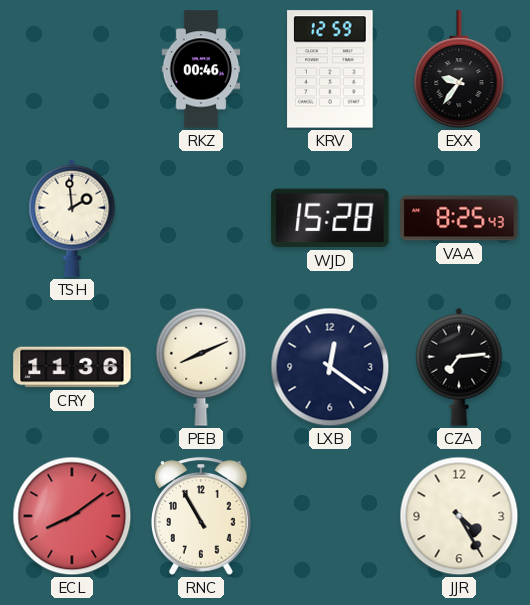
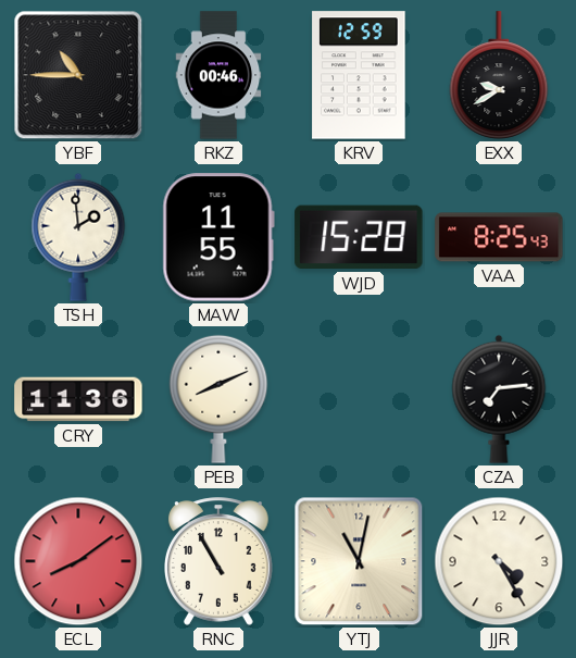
YBF: none -> 10:45
EXX: 9:36 -> 9:40
MAW: none -> 11:55
LXB: 12:21 -> none
YTJ: none -> 11:02
